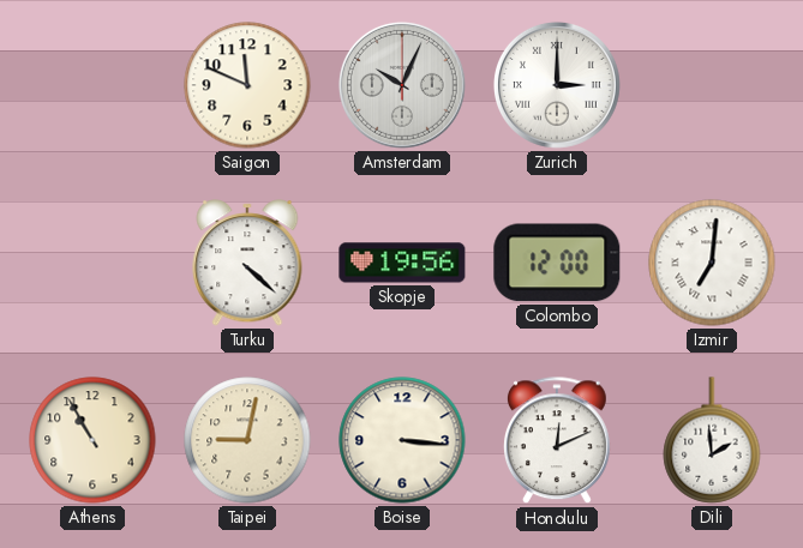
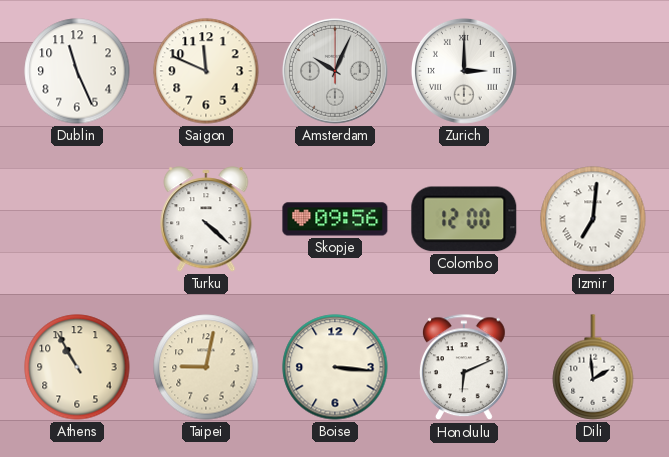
Dublin: none -> 11:26
Skopje: 19:56 -> 09:56
Honolulu: 12:11 -> 6:11
